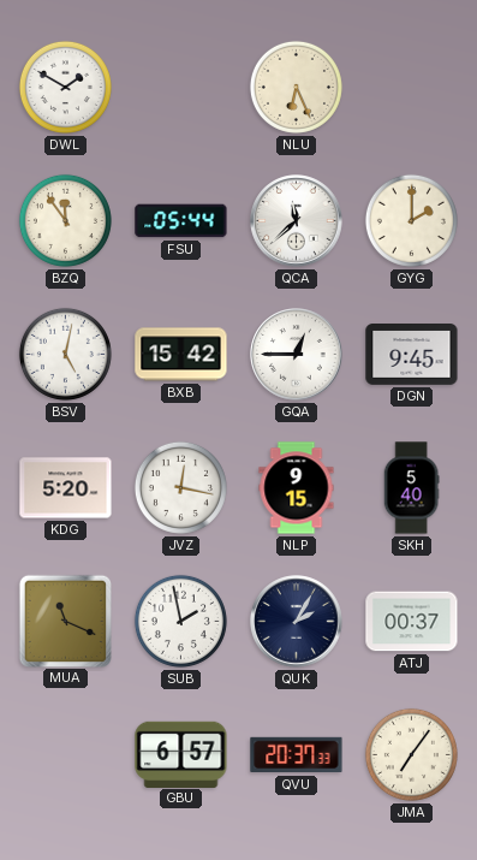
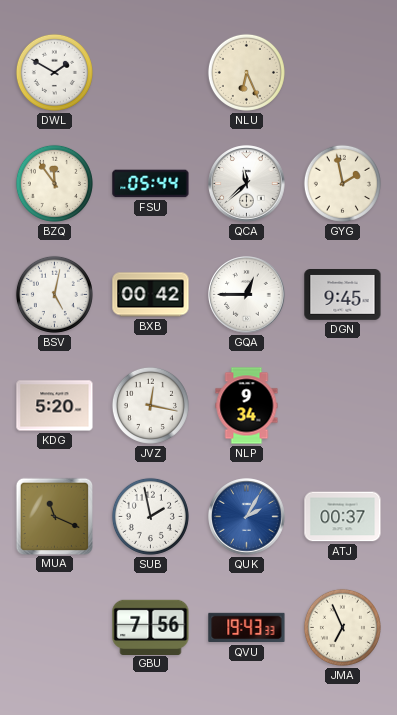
GYG: 2:00 -> 1:58
BXB: 15:42 -> 00:42
NLP: 9:15 -> 9:34
SKH: 5:40 -> none
QUK dial: navy -> blue
GBU: 6:57 -> 7:56
QVU: 20:37 -> 19:43
JMA: 7:06 -> 6:56
